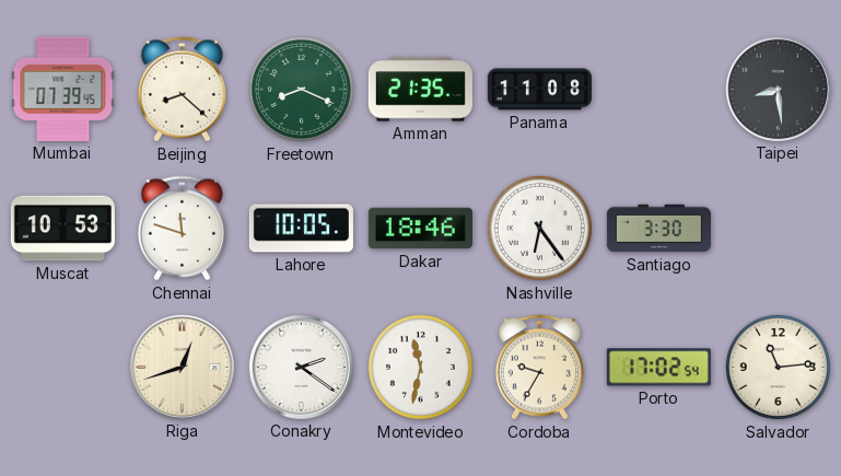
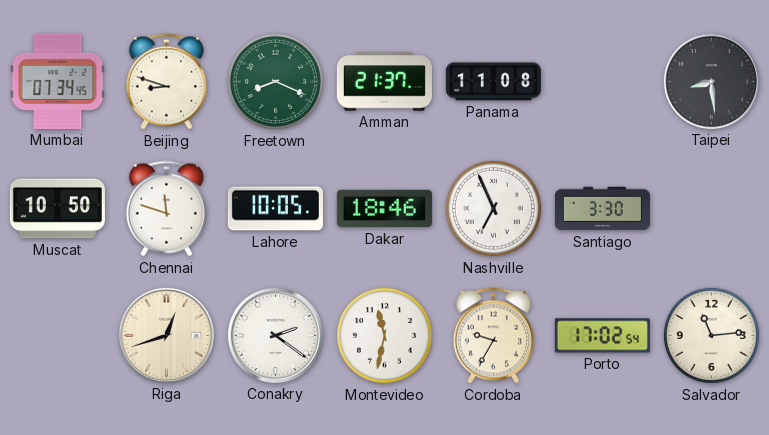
Mumbai: 07:39 -> 07:34
Beijing: 8:22 -> 8:48
Amman: 21:35 -> 21:37
Muscat: 10:53 -> 10:50
Nashville: 6:24 -> 6:56
